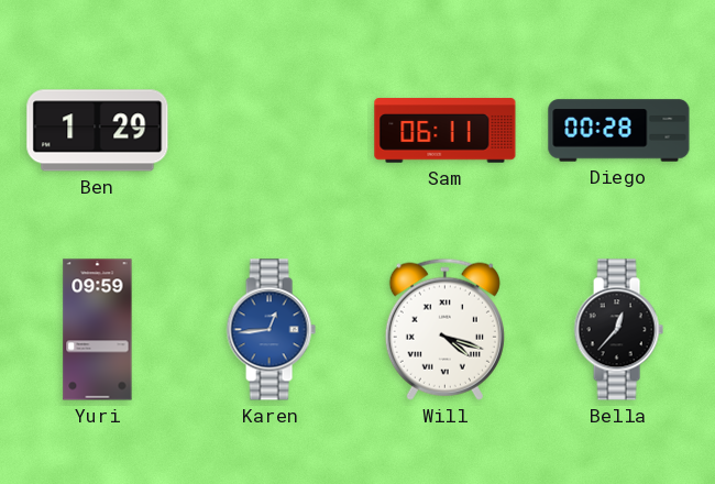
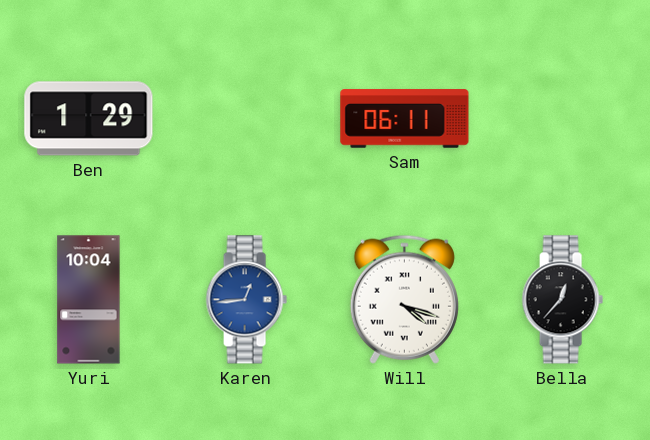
Diego: 00:28 -> none
Yuri: 09:59 -> 10:04
